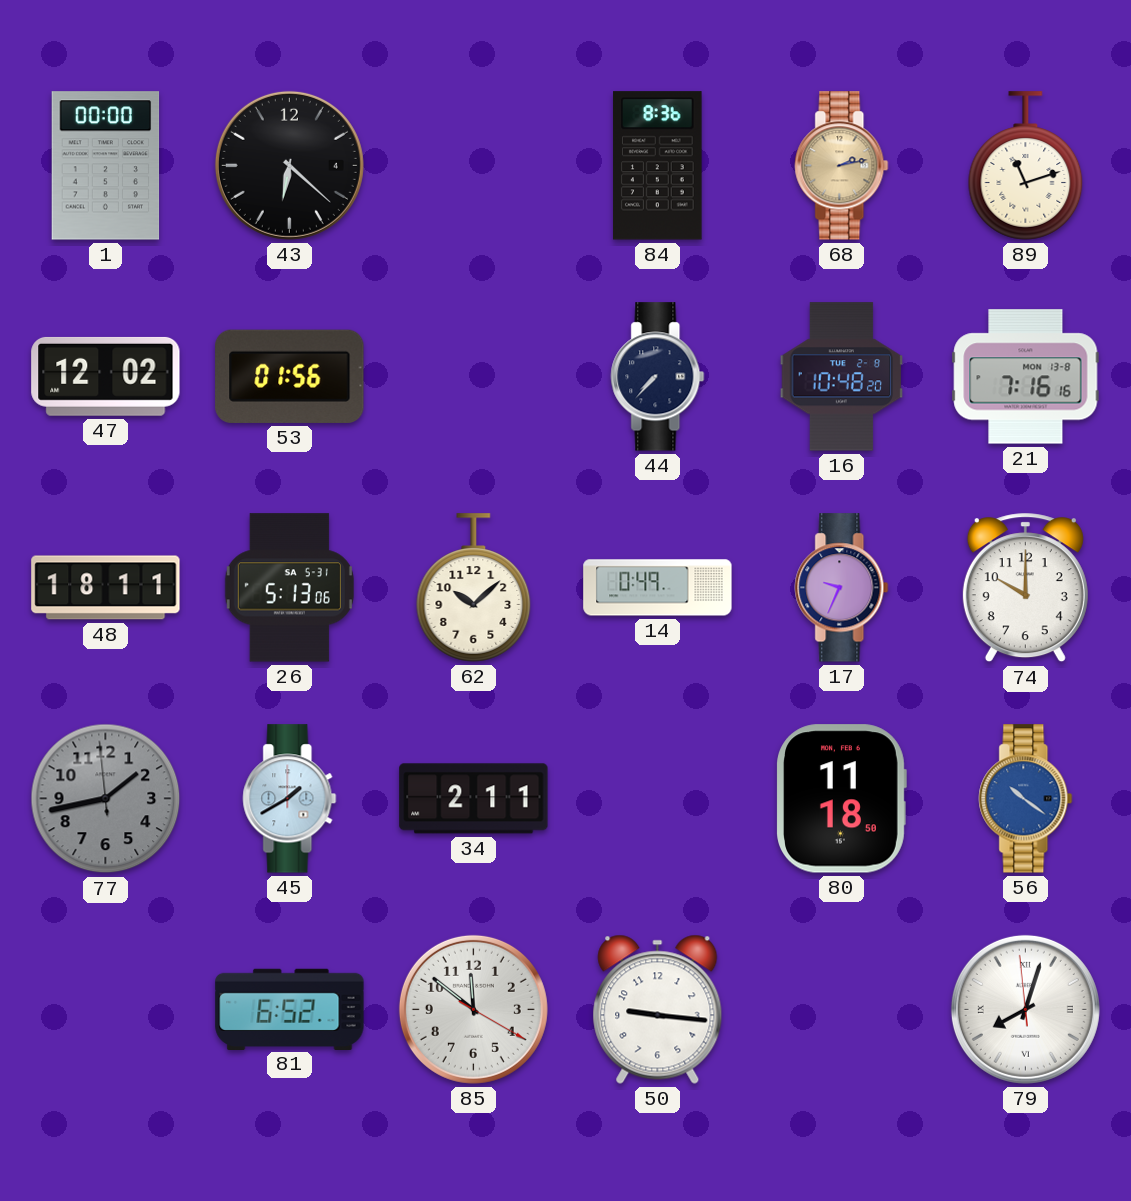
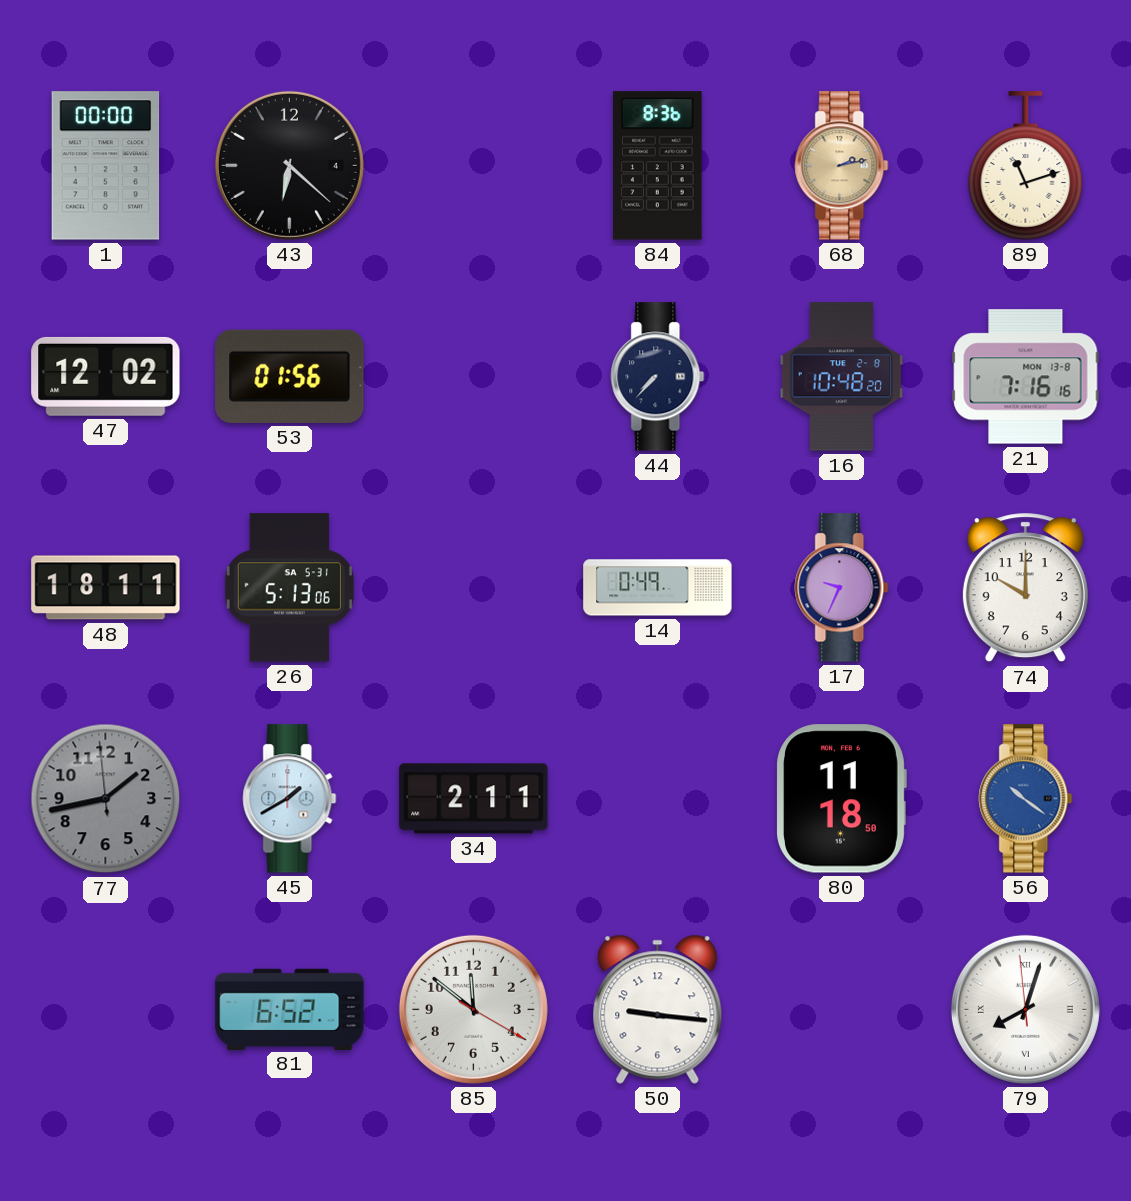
62: 10:08 -> none
